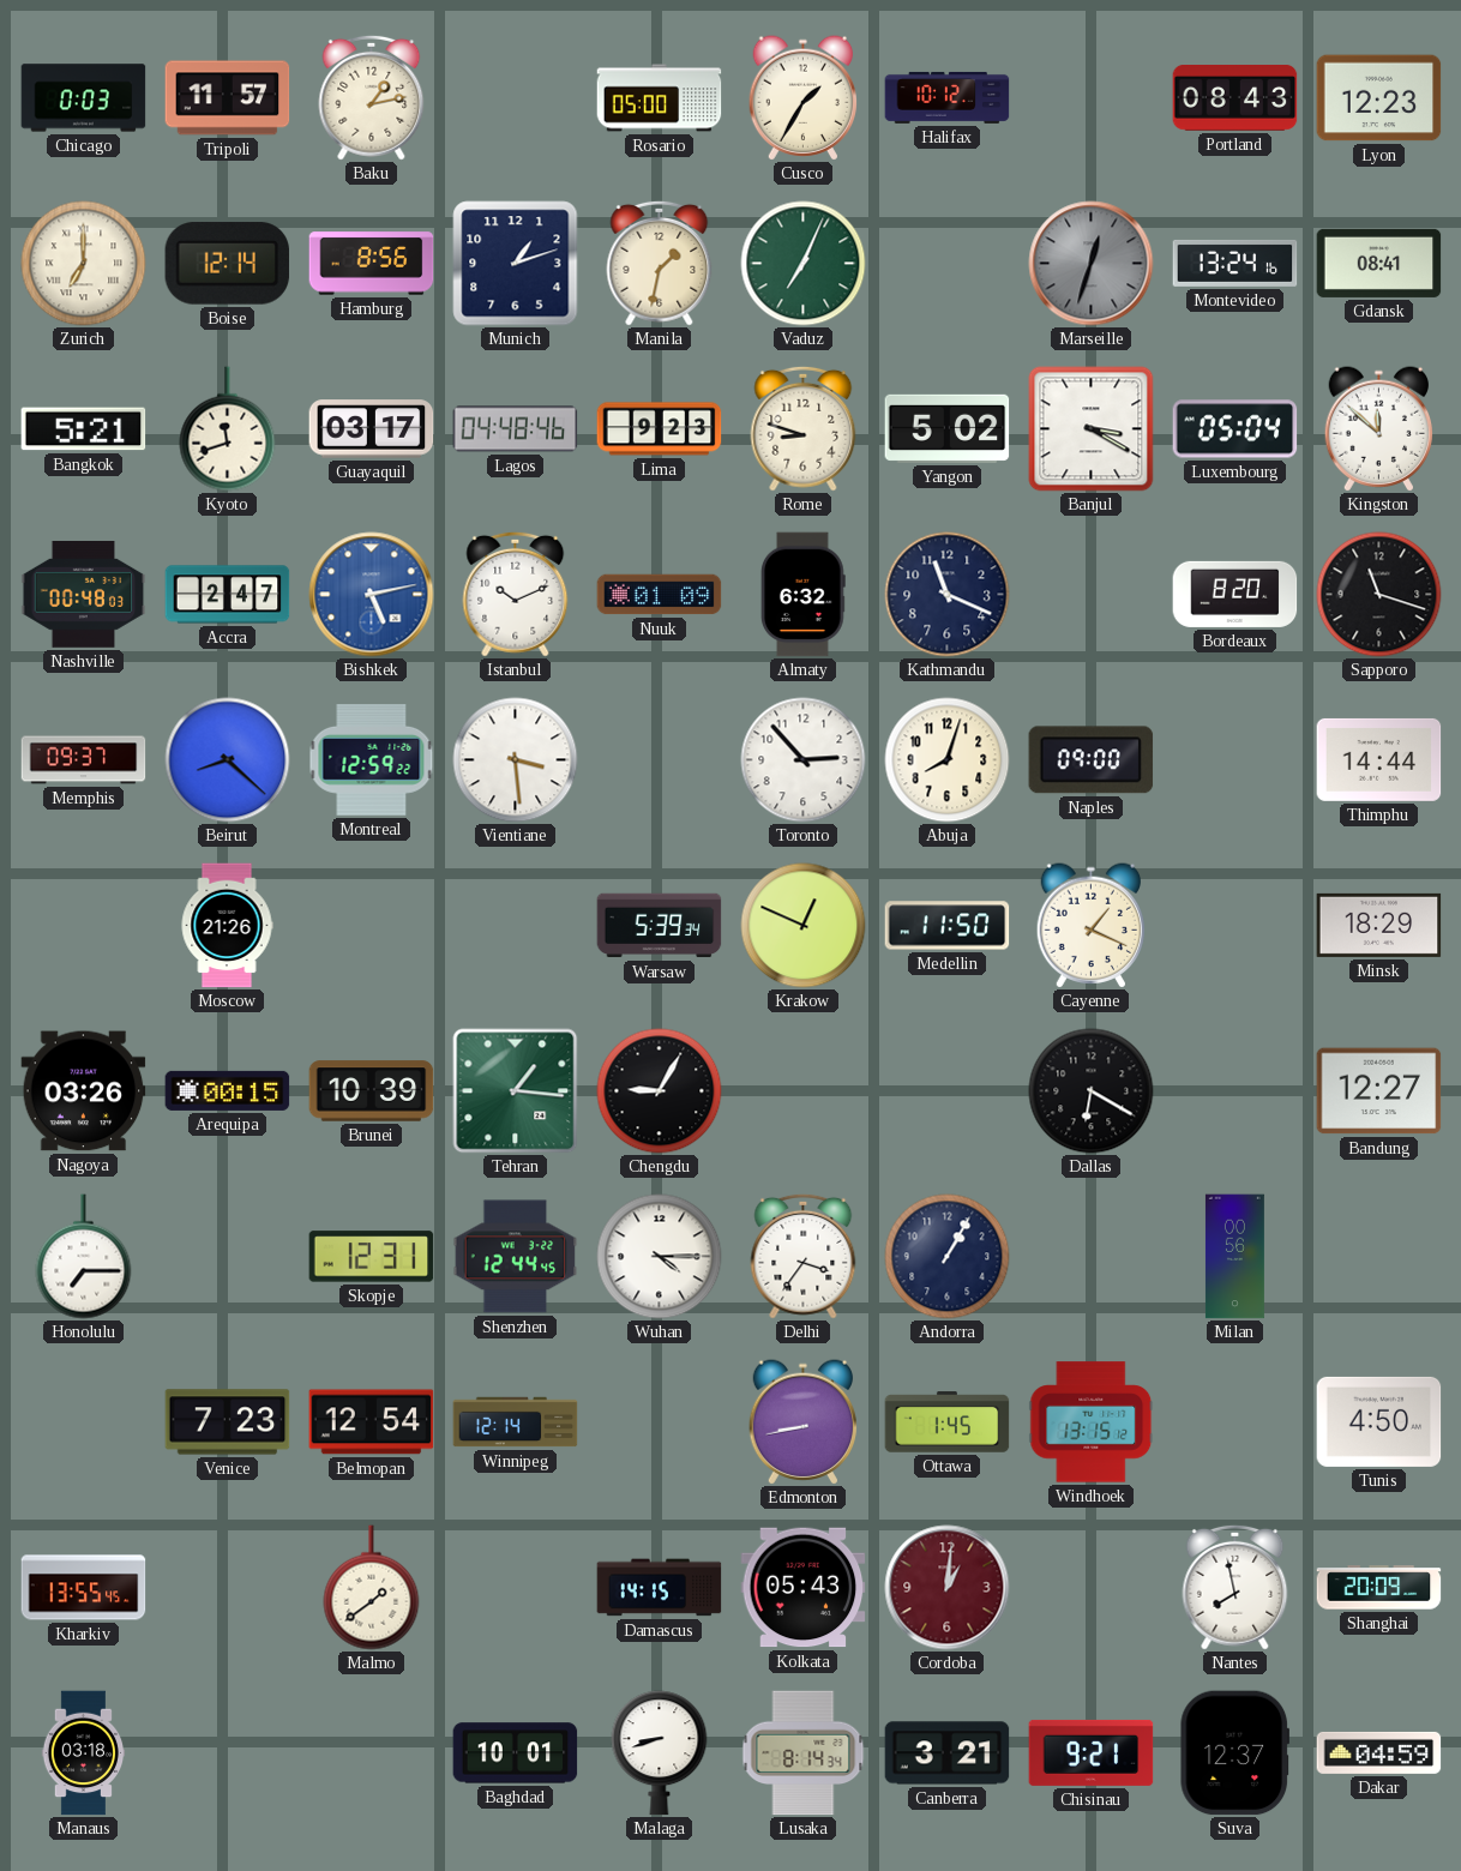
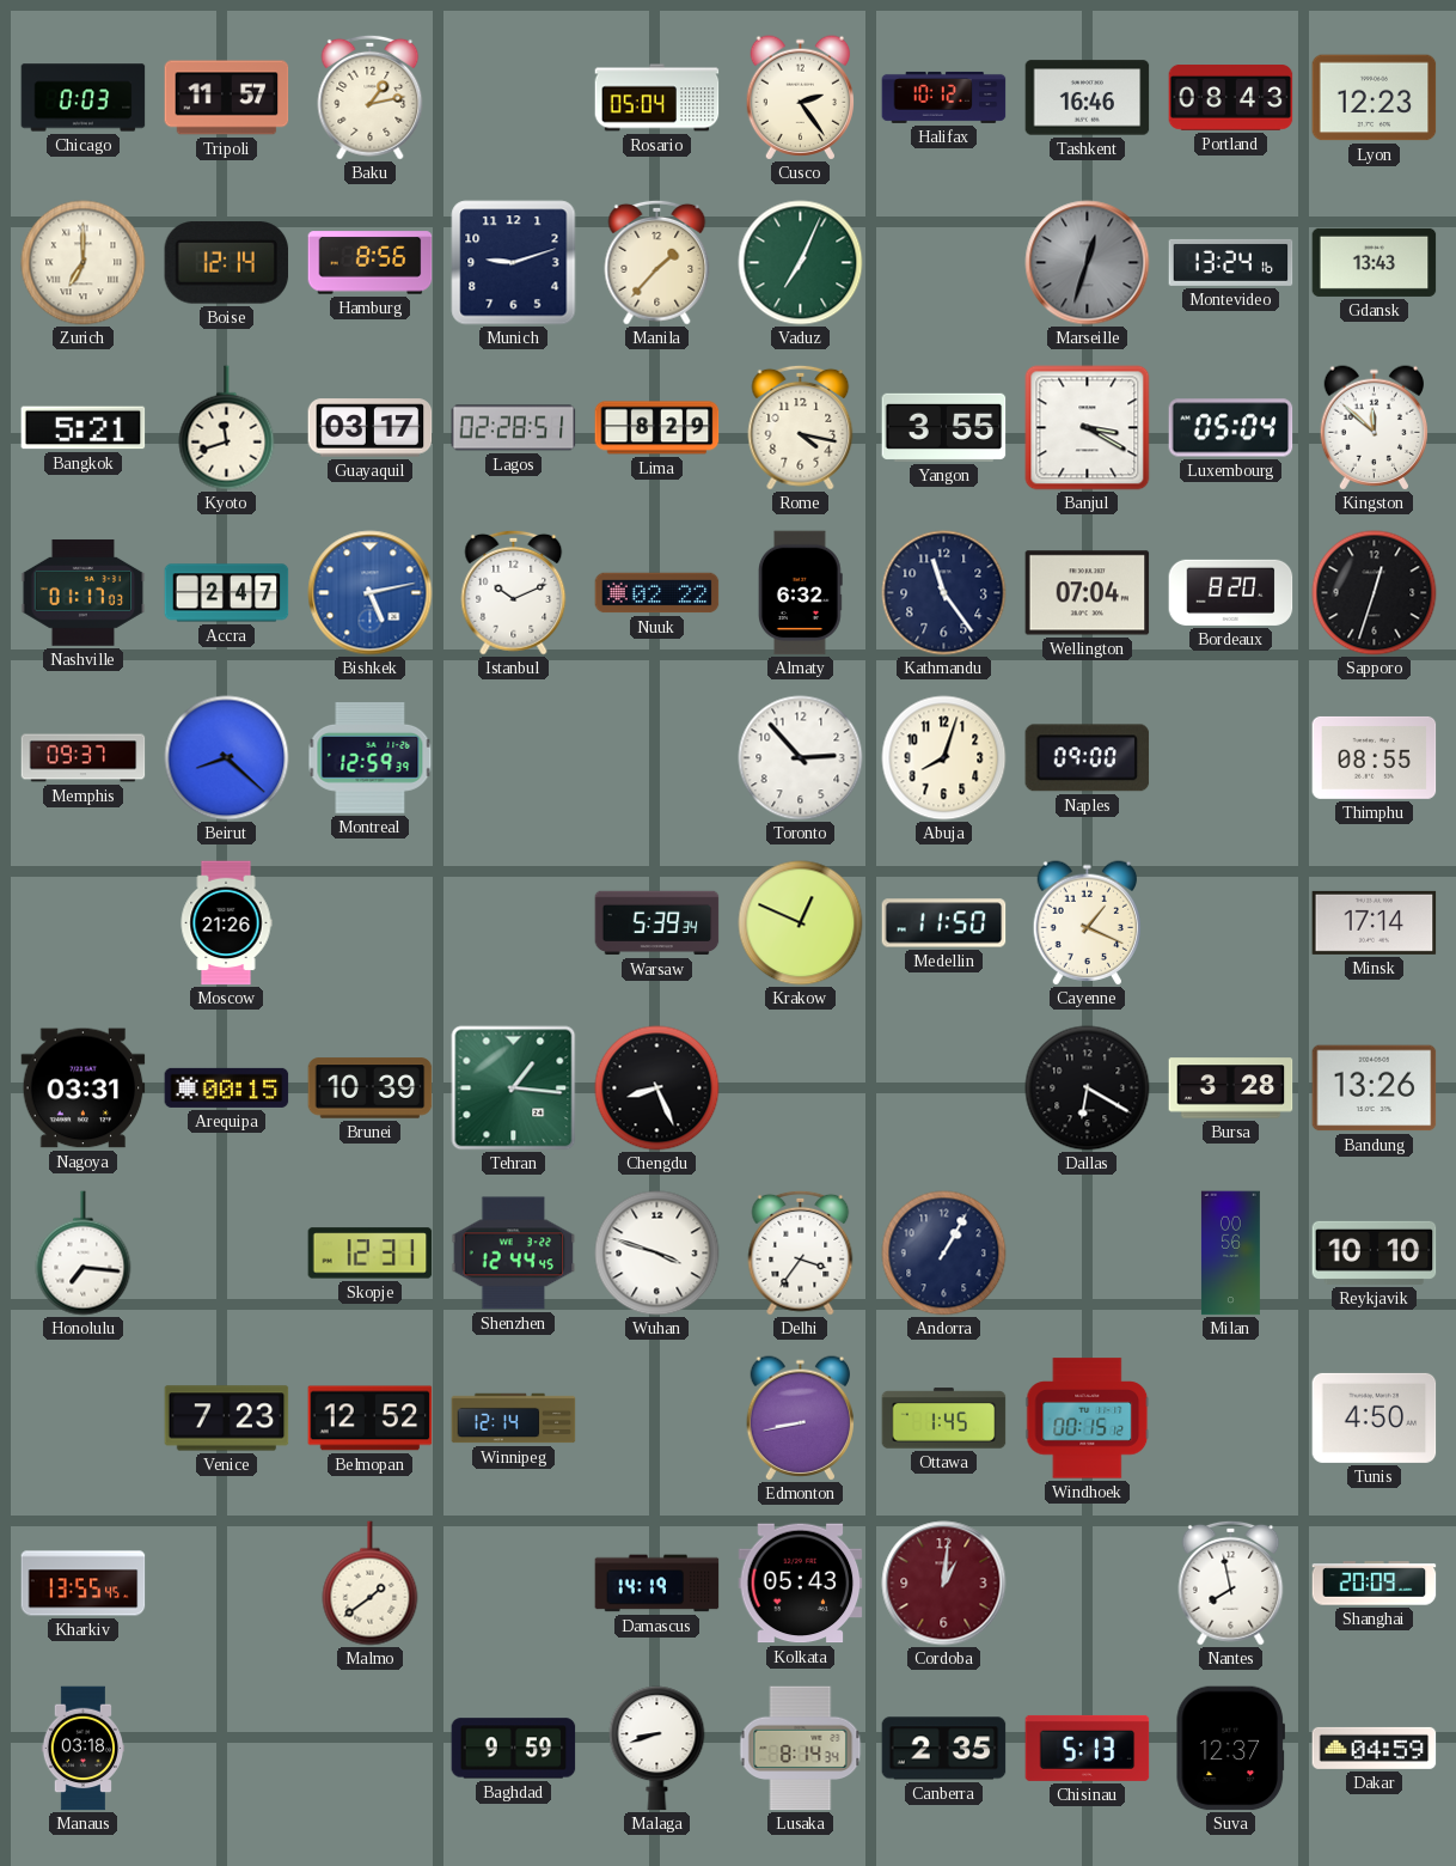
Rosario: 05:00 -> 05:04
Cusco: 1:35 -> 2:24
Tashkent: none -> 16:46
Munich: 1:12 -> 9:12
Manila: 1:32 -> 1:37
Gdansk: 08:41 -> 13:43
Lagos: 04:48 -> 02:28
Lima: 9:23 -> 8:29
Rome: 8:48 -> 4:17
Yangon: 5:02 -> 3:55
Nashville: 00:48 -> 01:17
Nuuk: 01:09 -> 02:22
Kathmandu: 11:19 -> 11:24
Wellington: none -> 07:04
Sapporo: 11:18 -> 12:33
Montreal: 12:59:22 -> 12:59:39
Vientiane: 3:29 -> none
Thimphu: 14:44 -> 08:55
Minsk: 18:29 -> 17:14
Nagoya: 03:26 -> 03:31
Chengdu: 9:05 -> 8:26
Bursa: none -> 3:28
Bandung: 12:27 -> 13:26
Honolulu: 7:15 -> 7:16
Wuhan: 4:15 -> 3:48
Reykjavik: none -> 10:10
Belmopan: 12:54 -> 12:52
Windhoek: 13:15 -> 00:15
Damascus: 14:15 -> 14:19
Baghdad: 10:01 -> 9:59
Canberra: 3:21 -> 2:35
Chisinau: 9:21 -> 5:13
